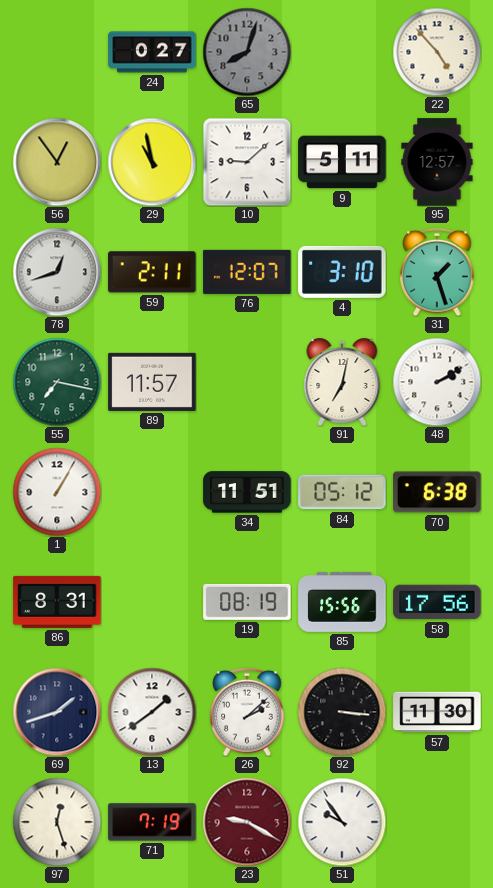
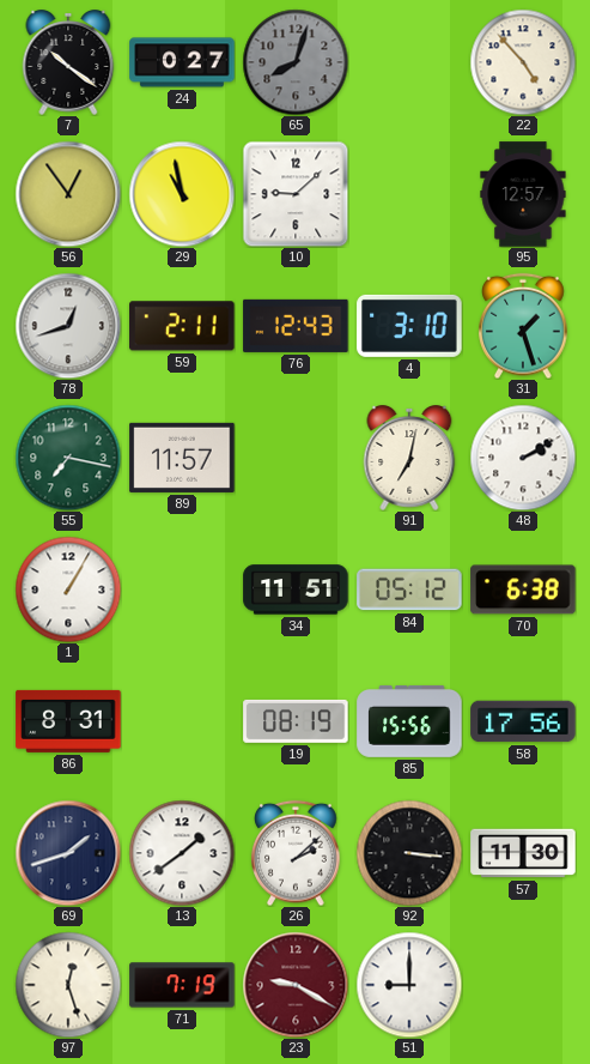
7: none -> 10:21
9: 5:11 -> none
76: 12:07 -> 12:43
51: 9:54 -> 9:00
